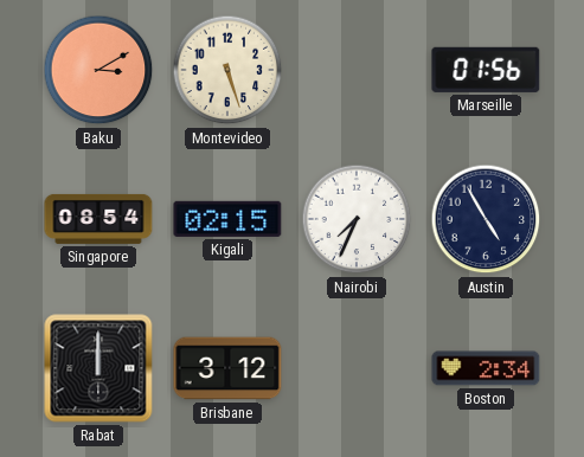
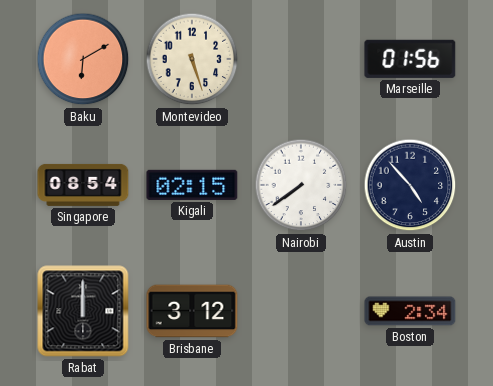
Baku: 3:10 -> 6:10
Nairobi: 7:34 -> 7:39
Austin: 4:55 -> 4:53
